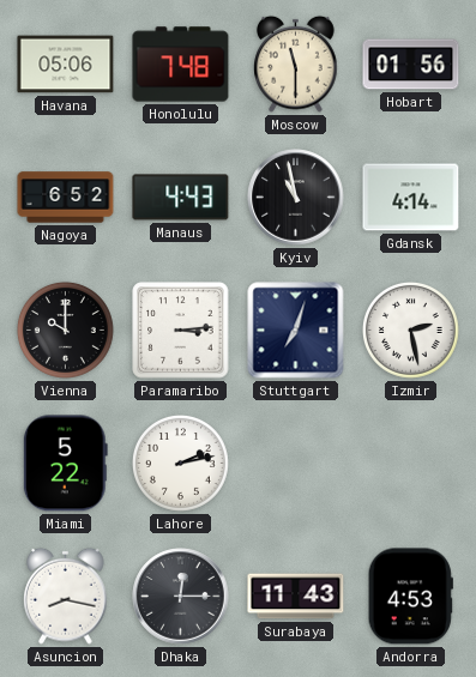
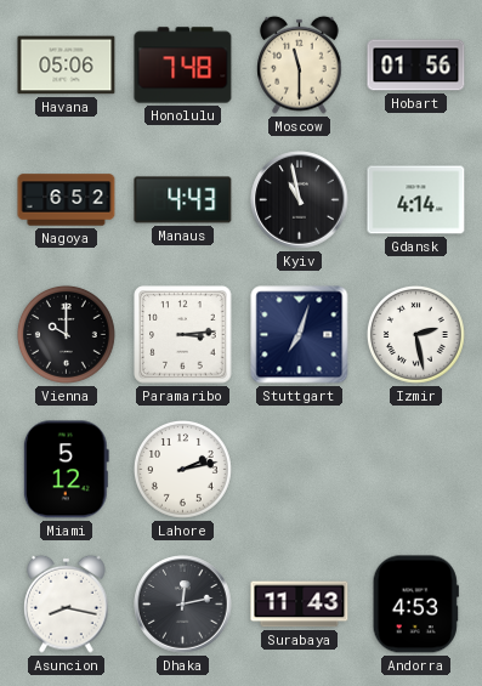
Miami: 5:22 -> 5:12
Dhaka: 12:15 -> 12:13
